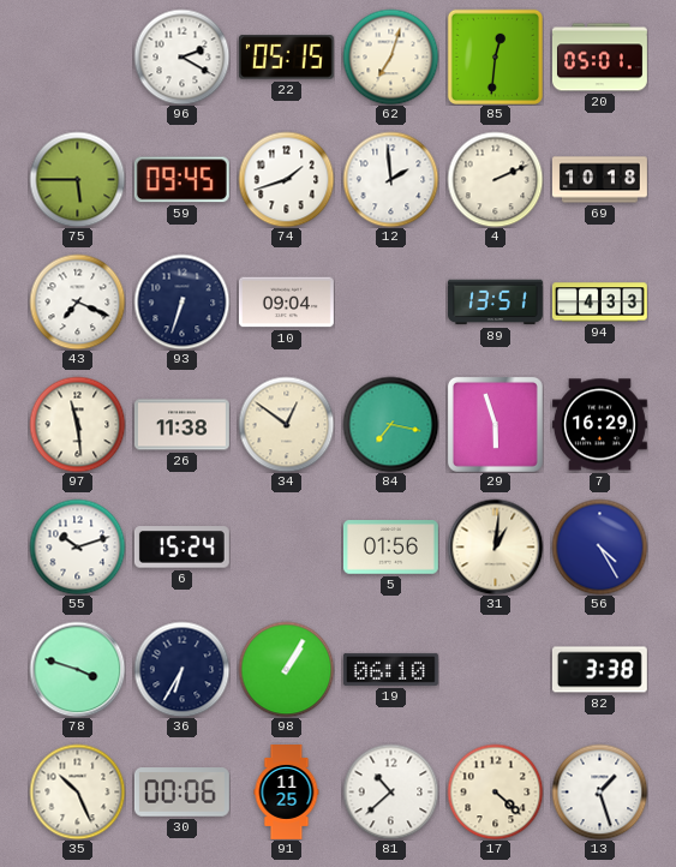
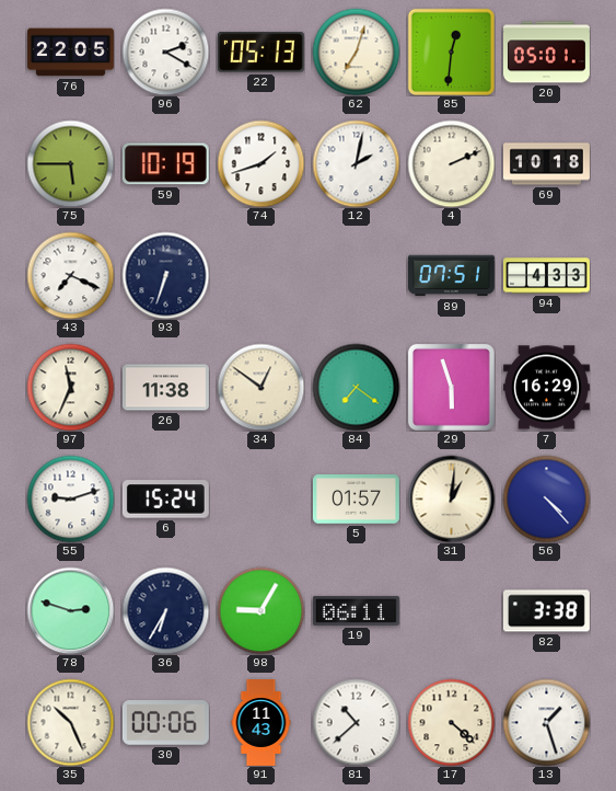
76: none -> 22:05
22: 05:15 -> 05:13
59: 09:45 -> 10:19
12: 1:59 -> 2:02
10: 09:04 -> none
89: 13:51 -> 07:51
97: 11:29 -> 11:34
84: 7:17 -> 7:21
55: 10:12 -> 9:12
5: 01:56 -> 01:57
56: 4:25 -> 4:23
78: 3:48 -> 2:48
98: 1:05 -> 9:05
19: 06:10 -> 06:11
91: 11:25 -> 11:43
